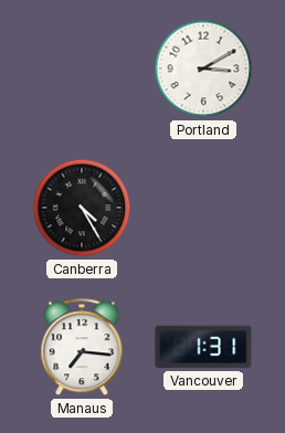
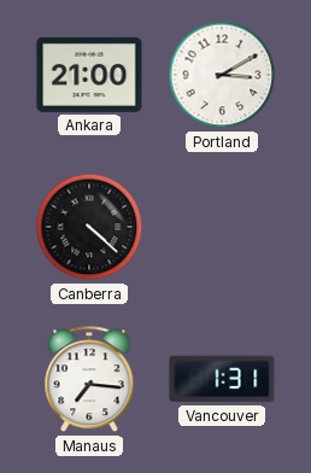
Ankara: none -> 21:00
Canberra: 4:25 -> 4:22
